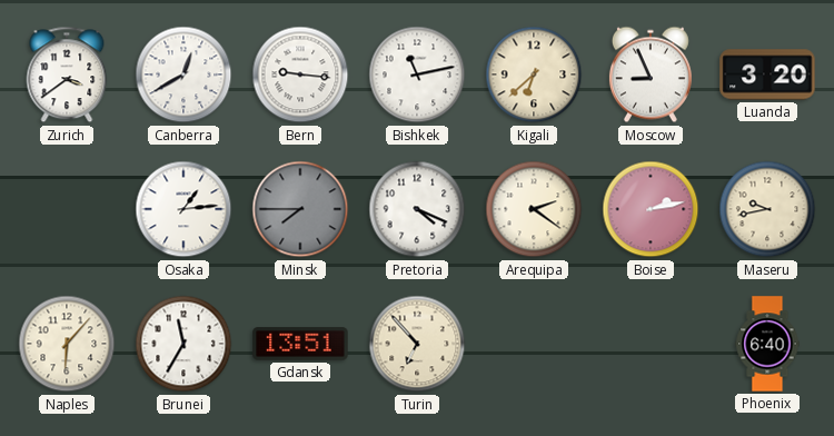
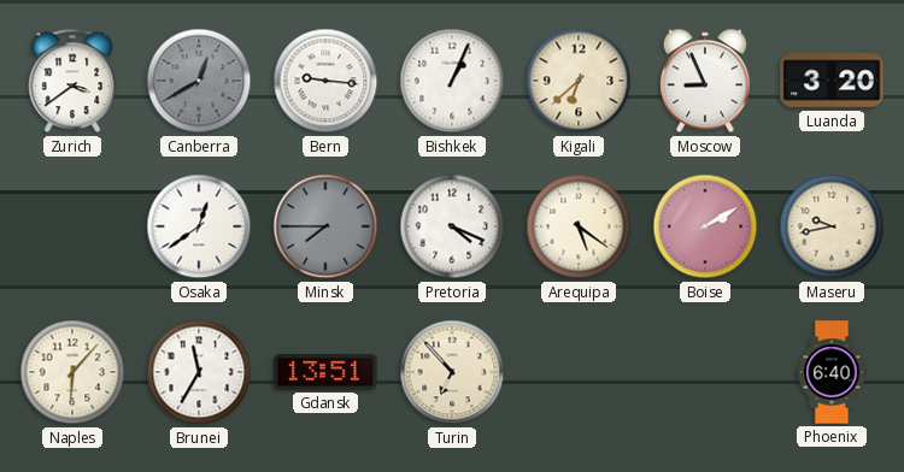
Canberra dial: white -> grey
Bishkek: 11:13 -> 1:04
Osaka: 1:14 -> 12:39
Arequipa: 2:21 -> 5:21
Boise: 2:13 -> 2:10
